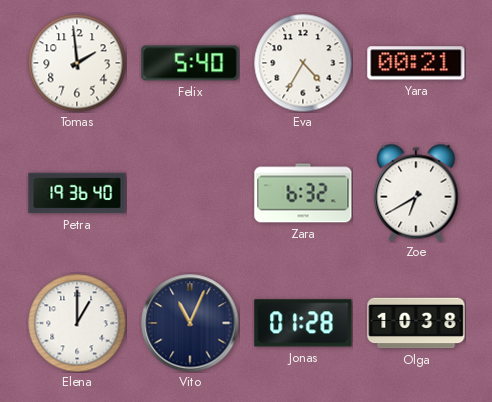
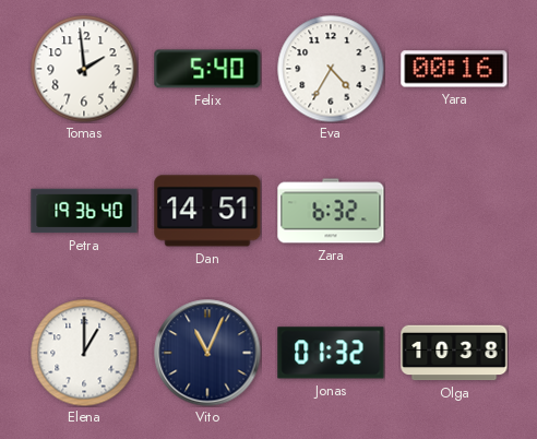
Yara: 00:21 -> 00:16
Dan: none -> 14:51
Zoe: 6:40 -> none
Jonas: 01:28 -> 01:32
